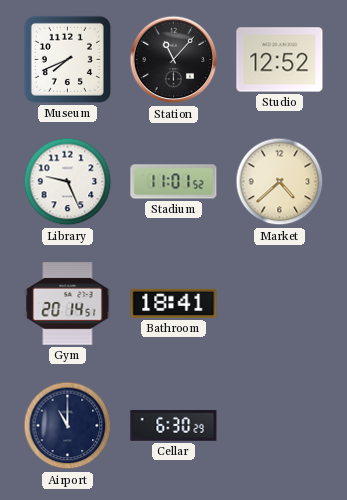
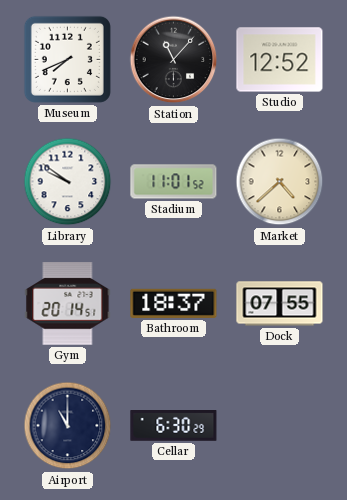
Library: 9:26 -> 9:51
Bathroom: 18:41 -> 18:37
Dock: none -> 07:55
